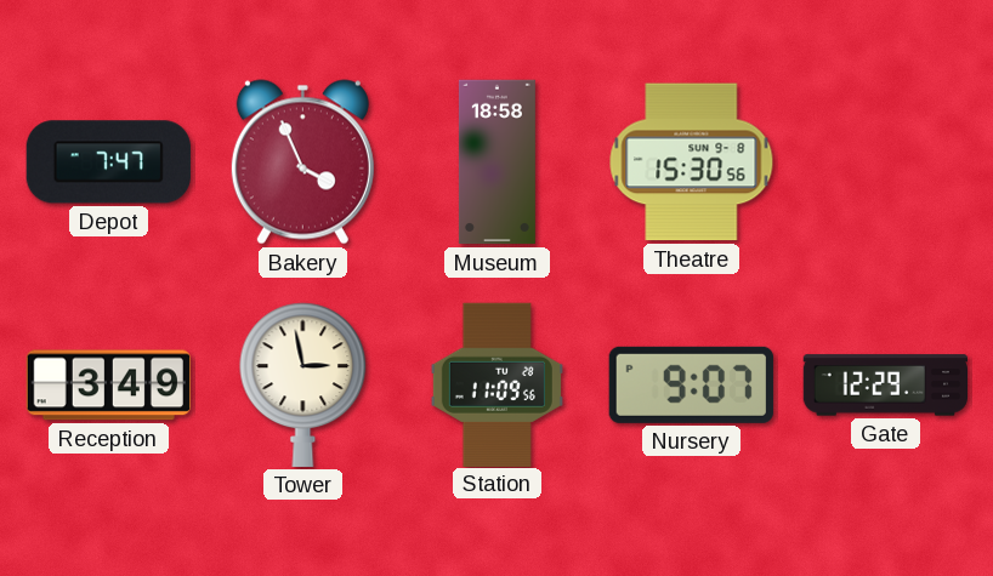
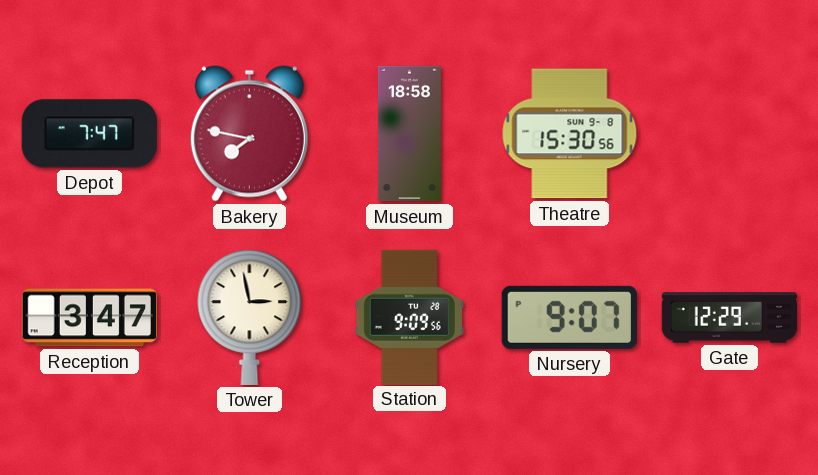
Bakery: 3:56 -> 7:47
Reception: 3:49 -> 3:47
Station: 11:09 -> 9:09
